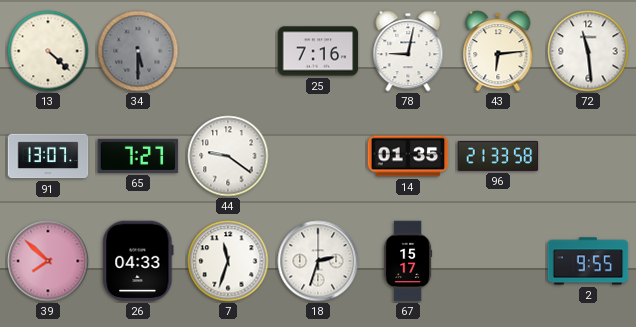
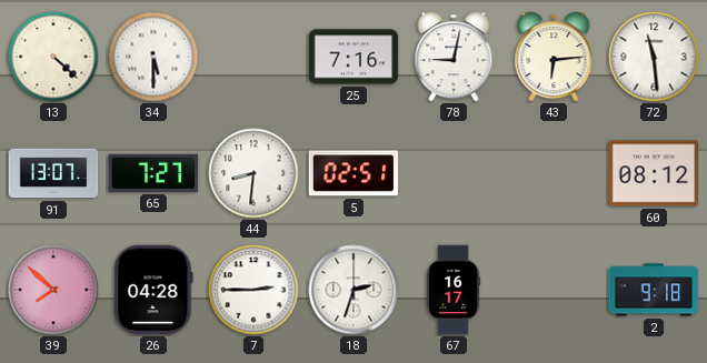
34 dial: grey -> white
44: 9:21 -> 8:31
5: none -> 02:51
14: 01:35 -> none
96: 21:33 -> none
60: none -> 08:12
26: 04:33 -> 04:28
7: 11:33 -> 2:45
67: 15:17 -> 16:17
2: 9:55 -> 9:18
